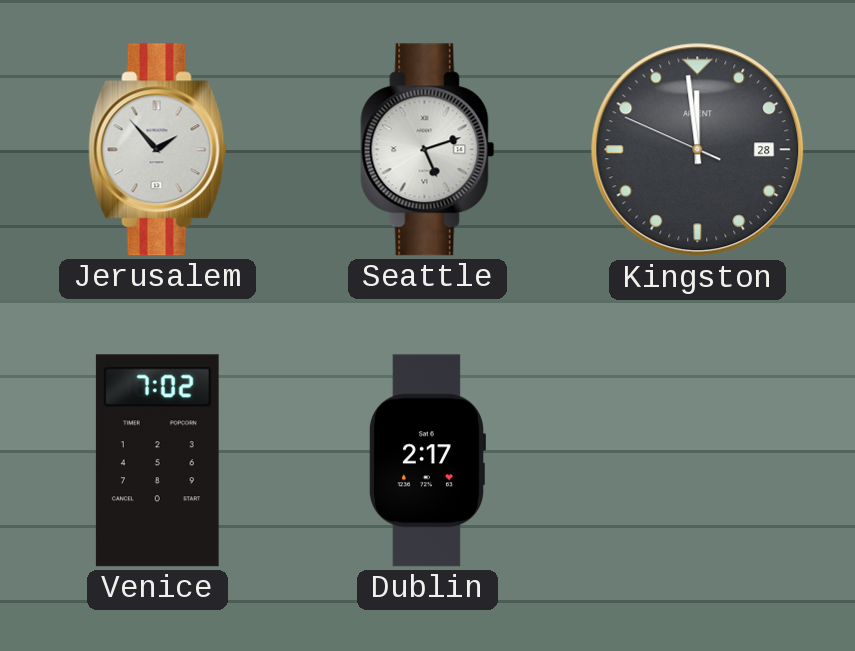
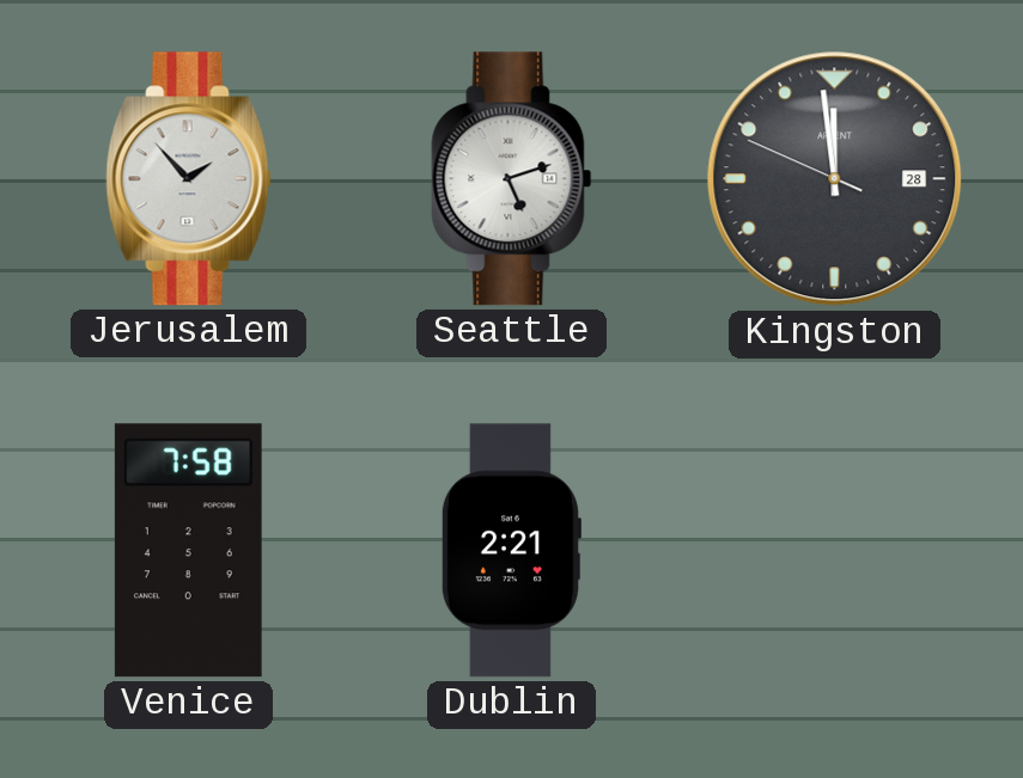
Venice: 7:02 -> 7:58
Dublin: 2:17 -> 2:21
